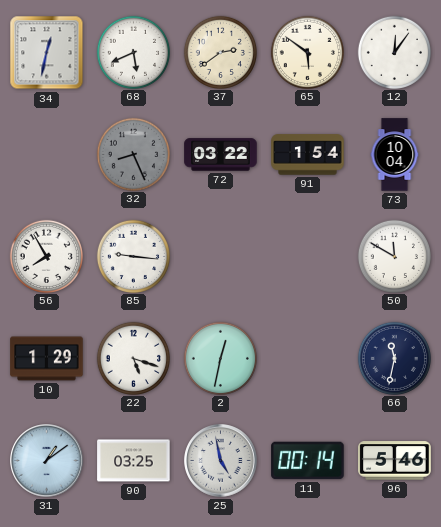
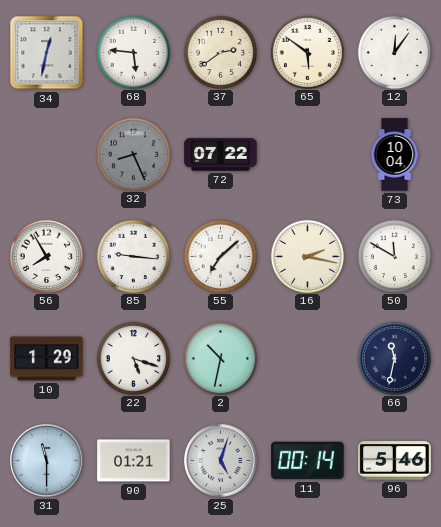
68: 5:41 -> 5:46
72: 03:22 -> 07:22
91: 1:54 -> none
55: none -> 7:08
16: none -> 2:17
2: 12:32 -> 10:32
31: 1:09 -> 11:30
90: 03:25 -> 01:21
25: 4:58 -> 5:03
